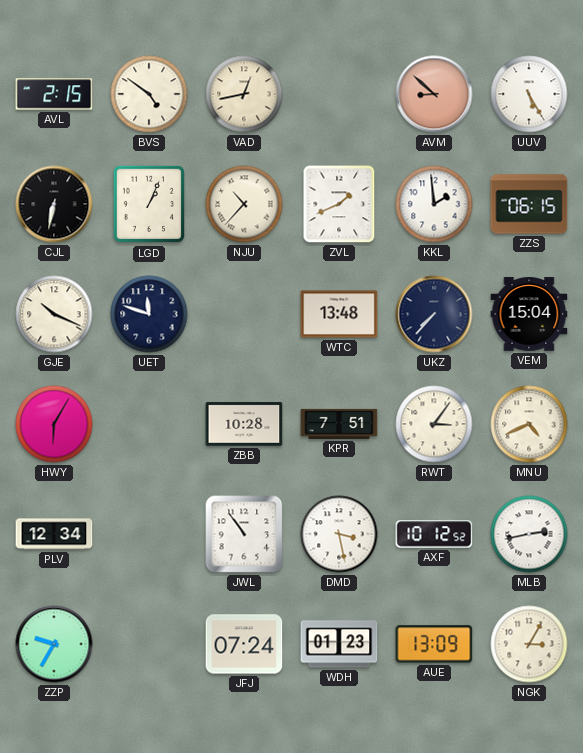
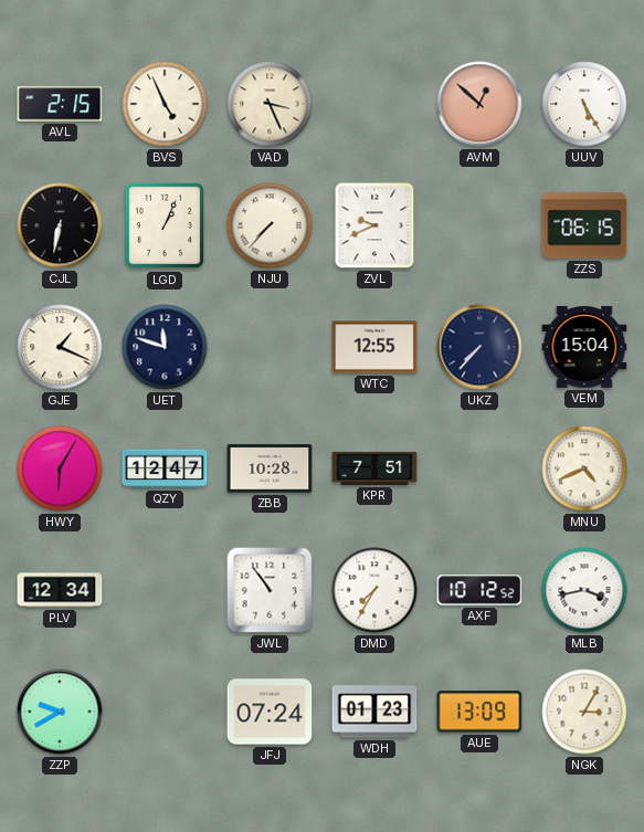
BVS: 4:51 -> 4:56
VAD: 12:43 -> 3:26
AVM: 8:52 -> 12:52
NJU: 10:37 -> 7:37
ZVL: 1:41 -> 9:41
KKL: 1:59 -> none
GJE: 10:19 -> 1:19
WTC: 13:48 -> 12:55
QZY: none -> 12:47
RWT: 3:06 -> none
DMD: 3:28 -> 7:35
MLB: 2:43 -> 3:43
ZZP: 9:35 -> 9:40
